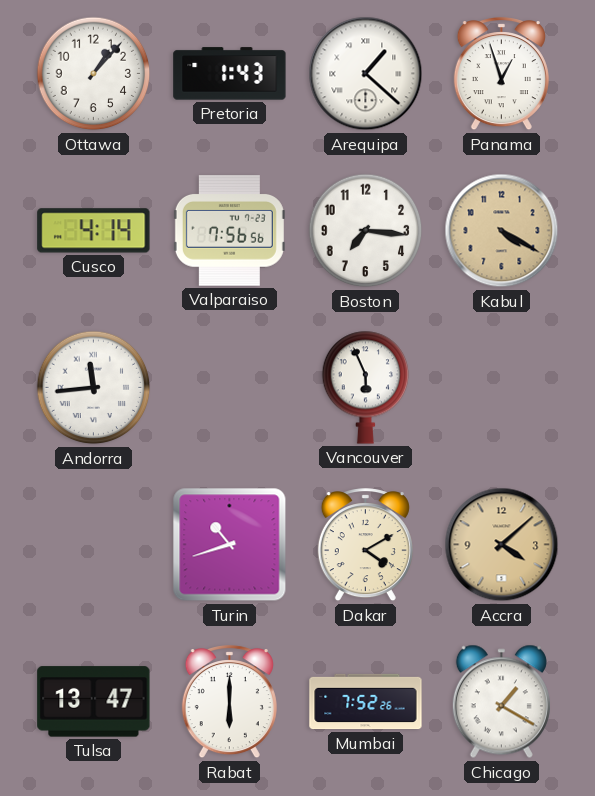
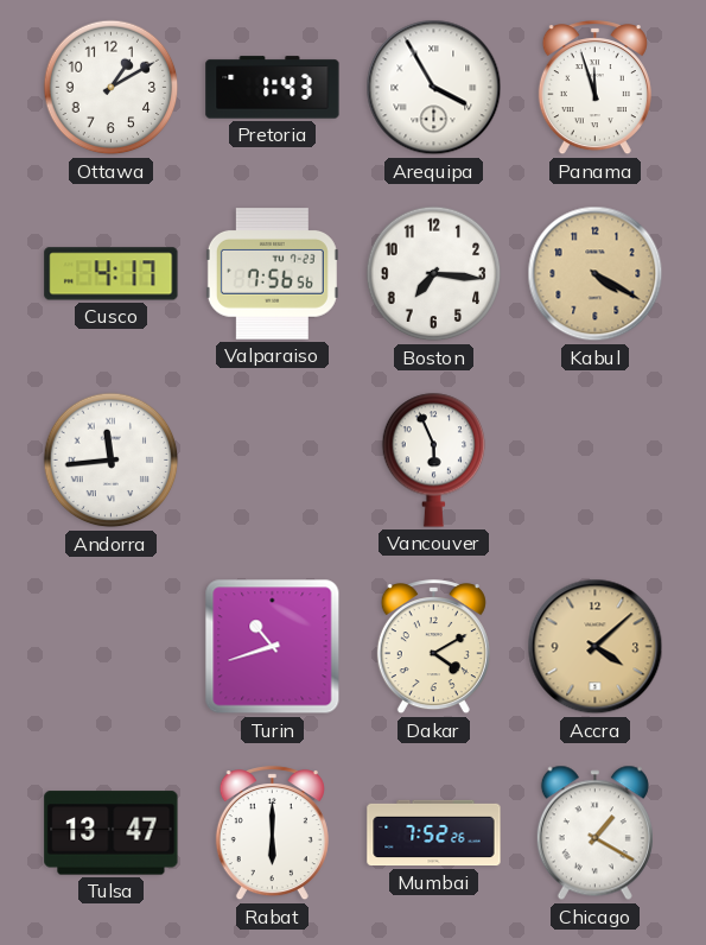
Ottawa: 1:07 -> 1:10
Arequipa: 1:22 -> 3:55
Panama: 12:57 -> 11:57
Cusco: 4:14 -> 4:17
